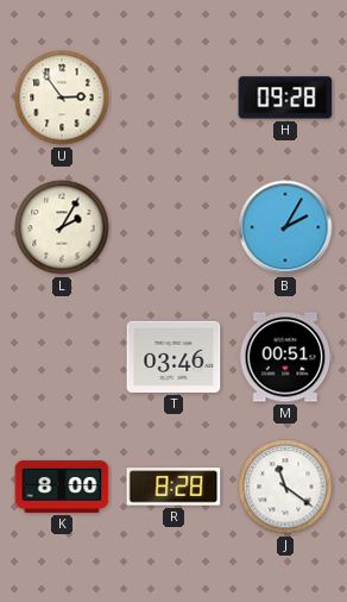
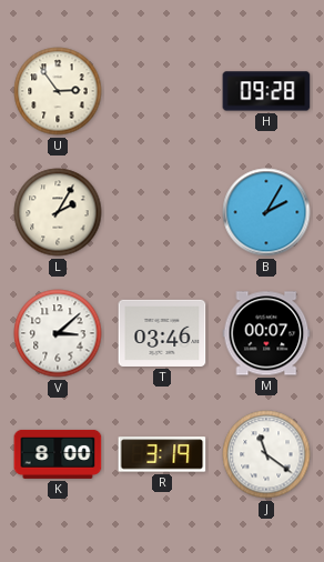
V: none -> 3:08
M: 00:51 -> 00:07
R: 8:28 -> 3:19
